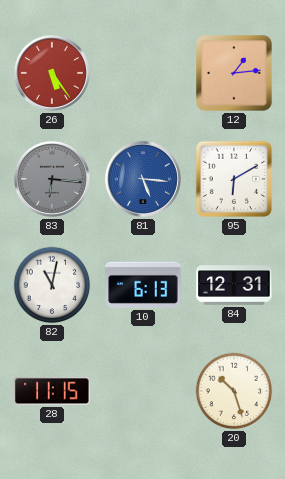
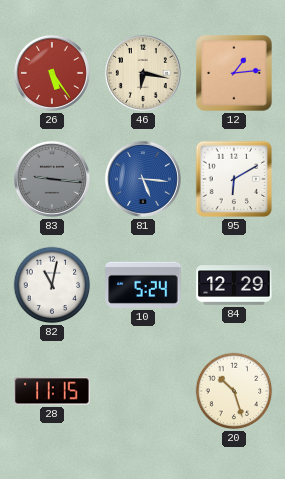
46: none -> 6:17
83: 6:16 -> 9:16
10: 6:13 -> 5:24
84: 12:31 -> 12:29
